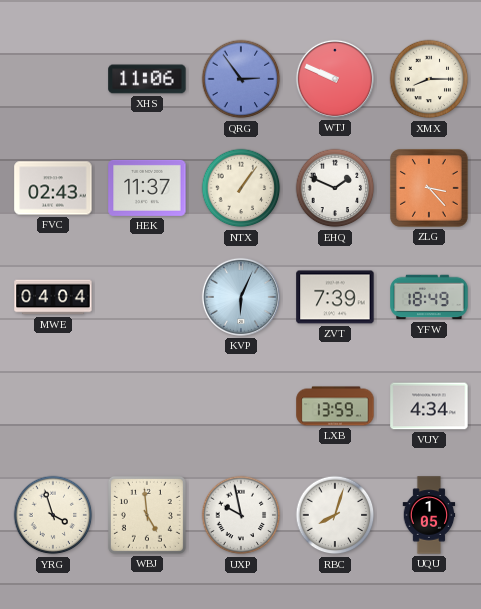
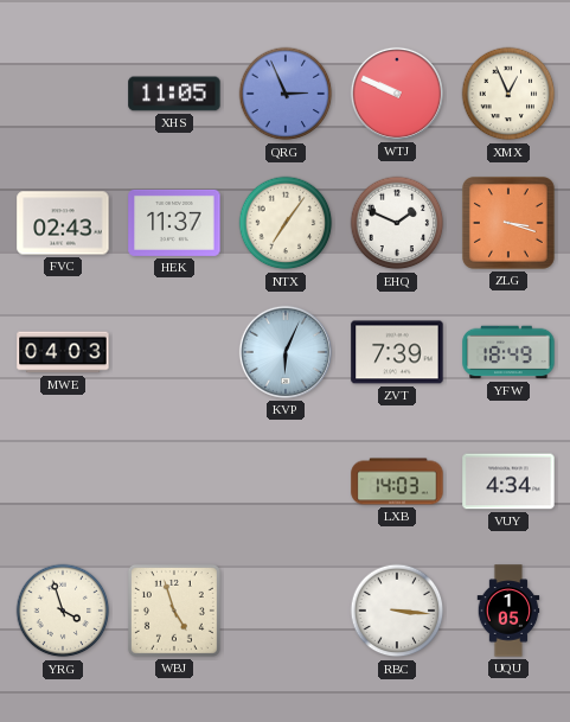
XHS: 11:06 -> 11:05
QRG: 2:54 -> 2:56
XMX: 8:15 -> 12:56
NTX: 1:06 -> 7:06
ZLG: 3:23 -> 3:18
MWE: 04:04 -> 04:03
LXB: 13:59 -> 14:03
WBJ: 4:59 -> 4:57
UXP: 9:58 -> none
RBC: 8:03 -> 3:16
